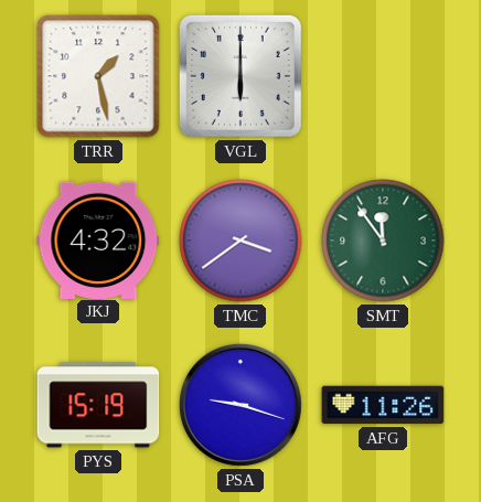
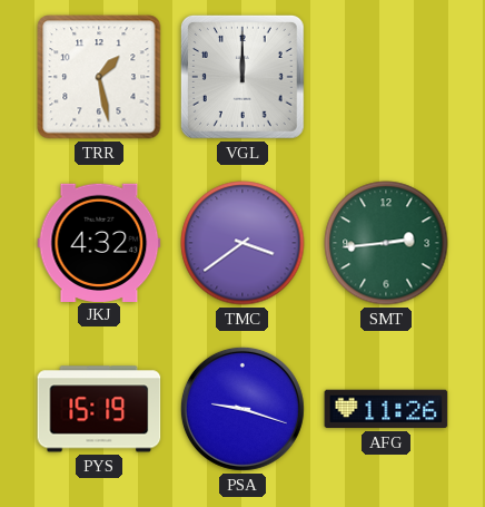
VGL: 6:00 -> 12:00
SMT: 11:54 -> 2:44
